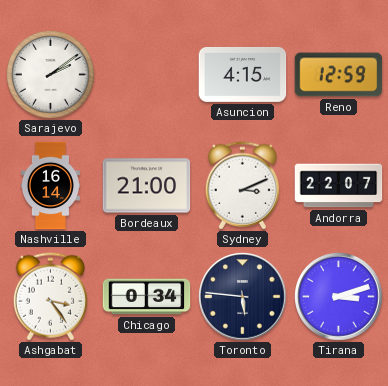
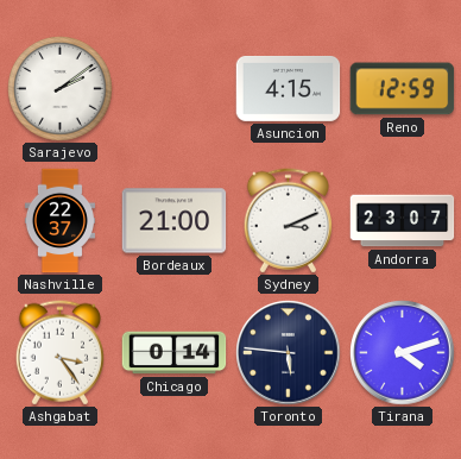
Nashville: 16:14 -> 22:37
Andorra: 22:07 -> 23:07
Chicago: 0:34 -> 0:14
Tirana: 3:12 -> 4:12
